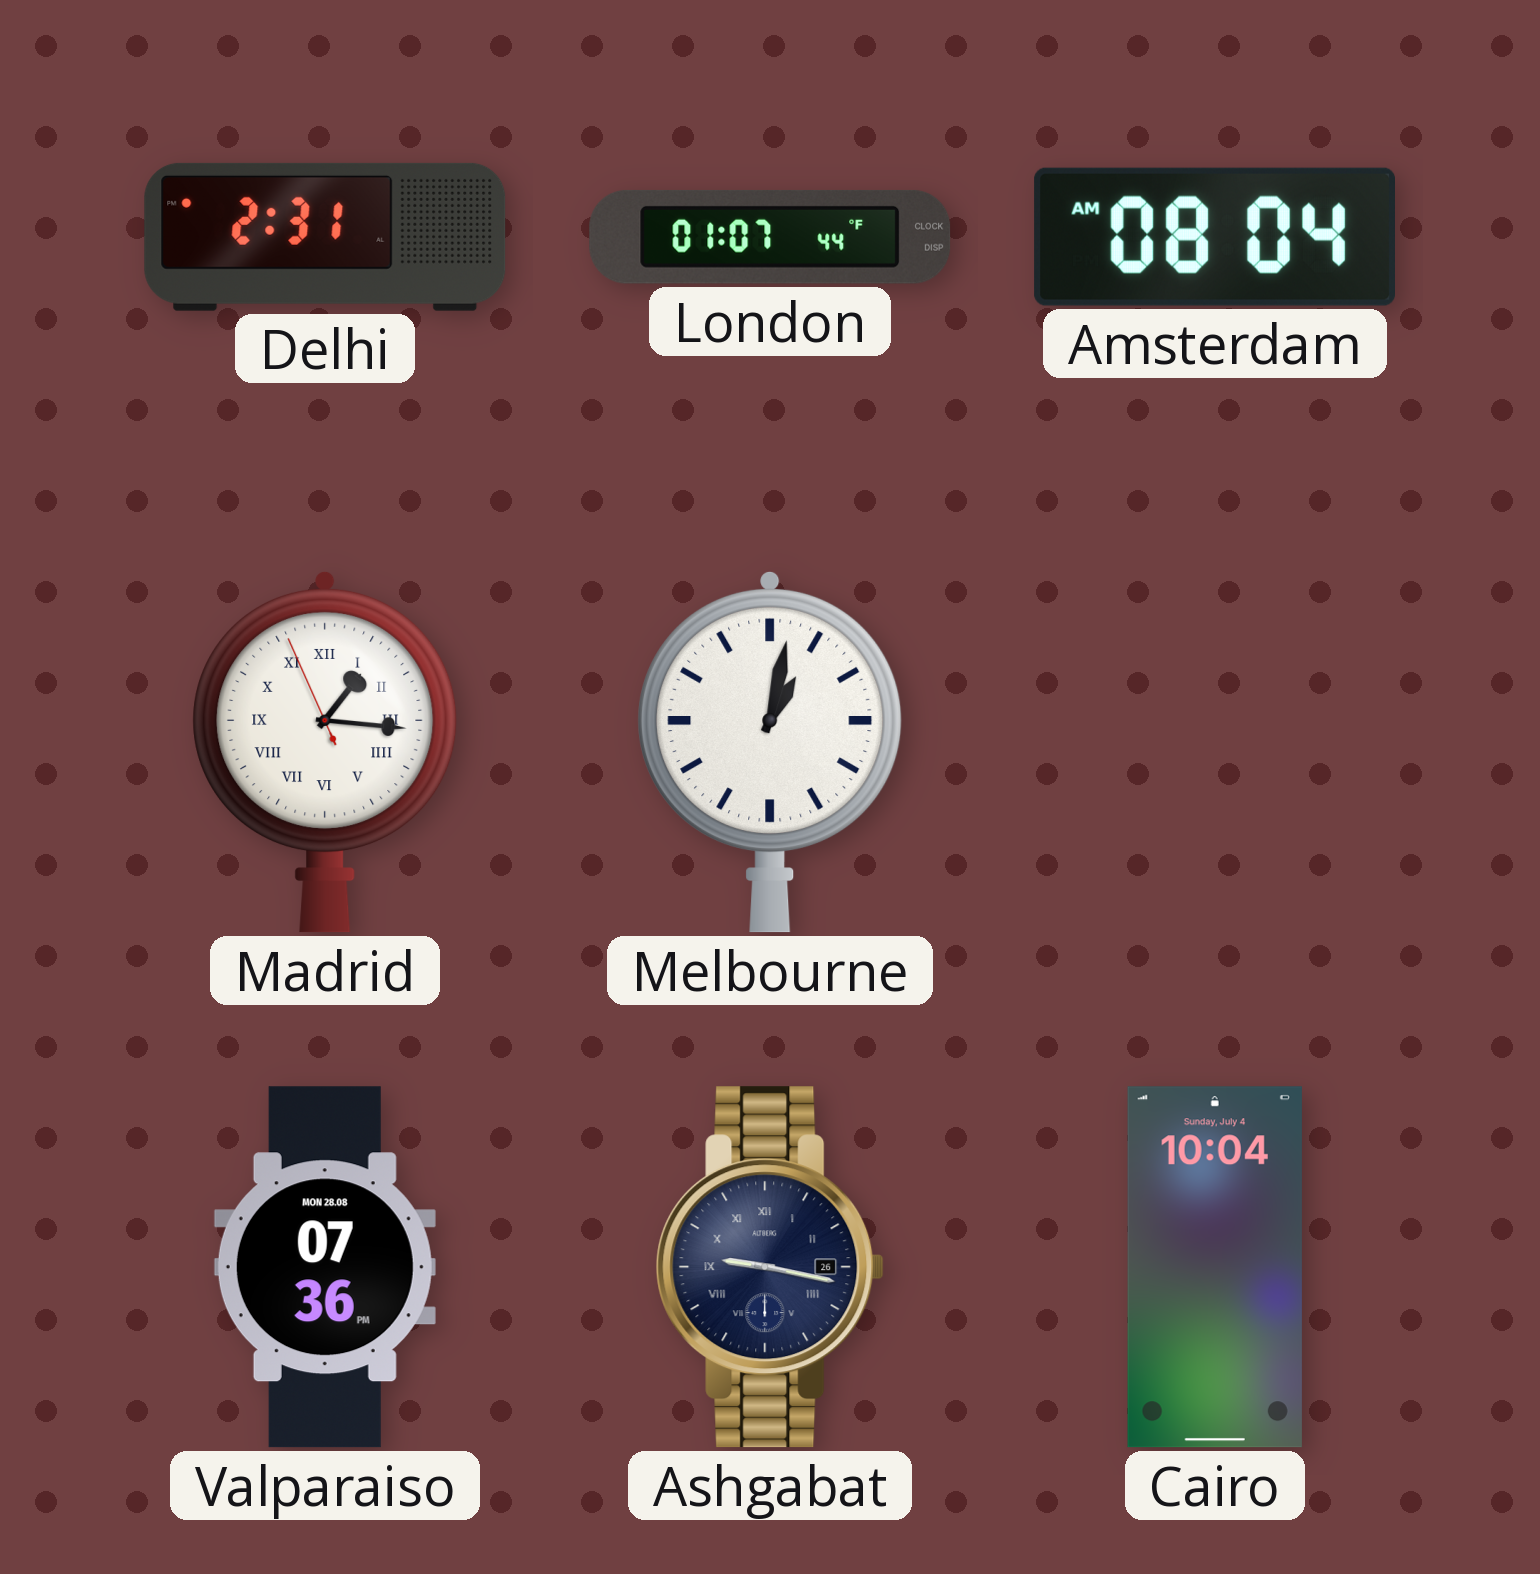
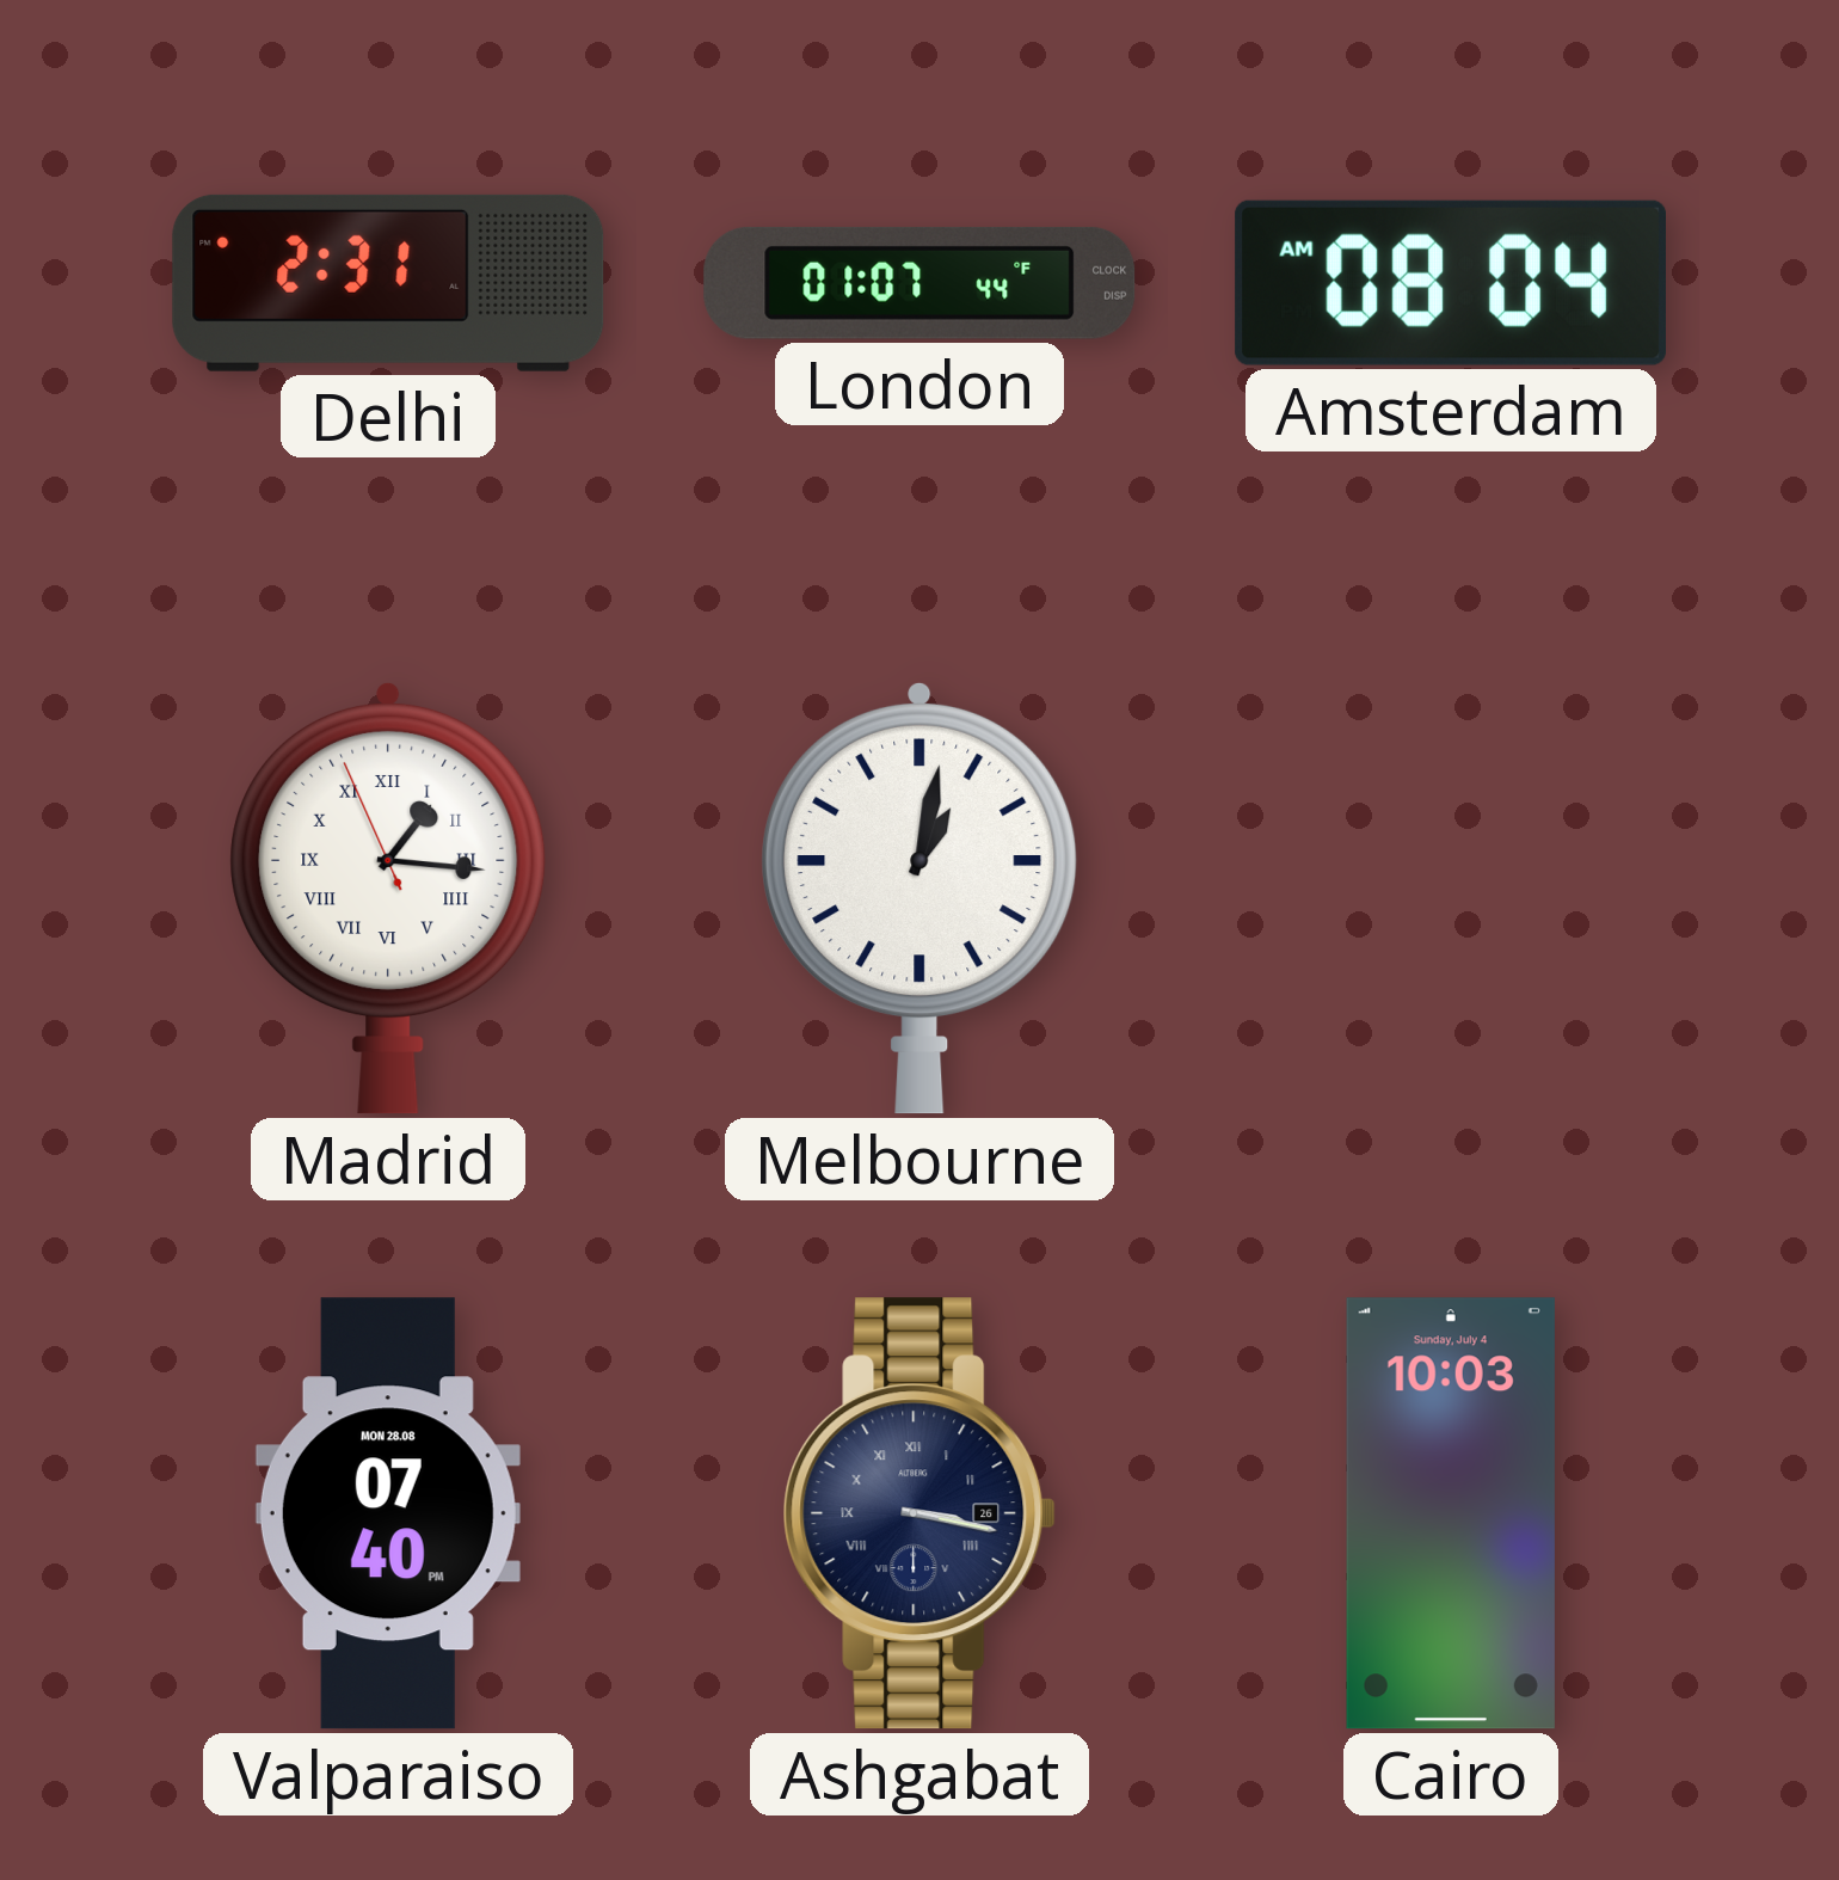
Valparaiso: 07:36 -> 07:40
Ashgabat: 9:17 -> 3:17
Cairo: 10:04 -> 10:03
